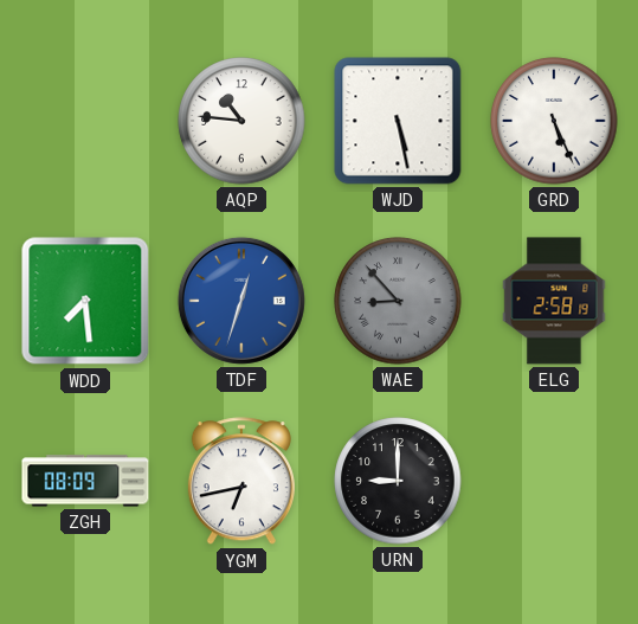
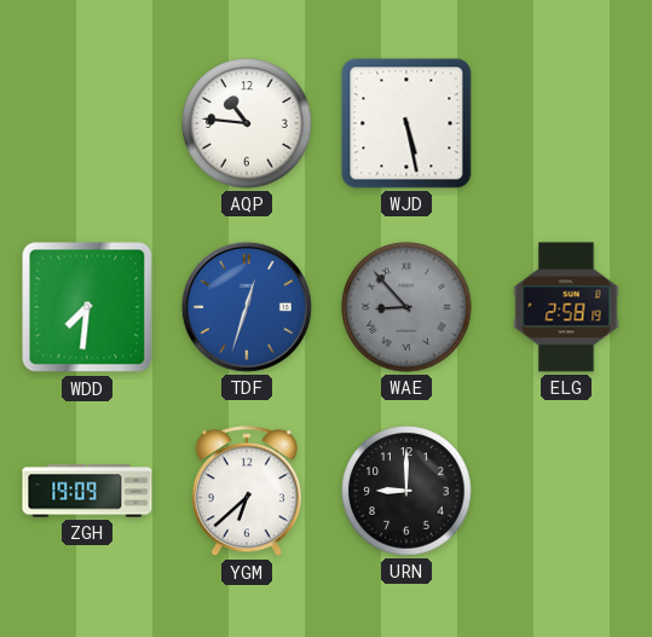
GRD: 5:26 -> none
WDD: 7:29 -> 7:31
ZGH: 08:09 -> 19:09
YGM: 6:43 -> 6:38
